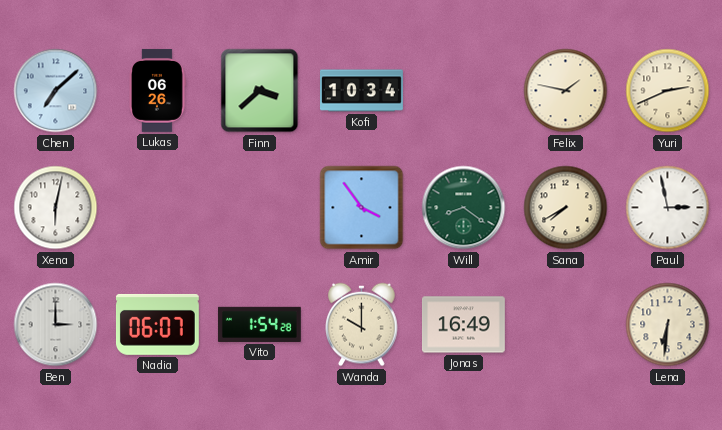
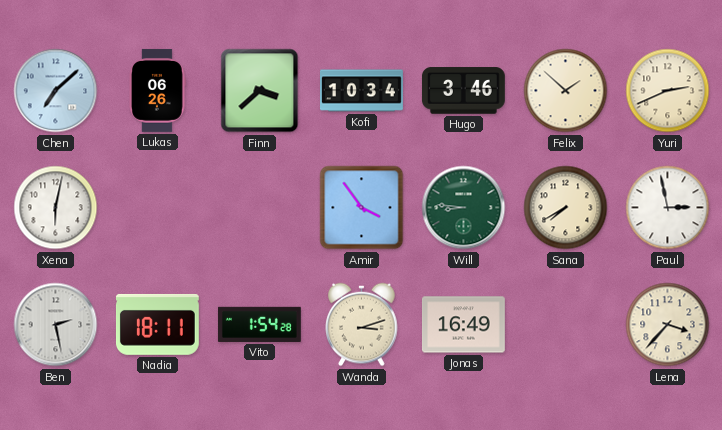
Hugo: none -> 3:46
Felix: 1:47 -> 1:52
Will: 8:21 -> 8:46
Ben: 3:00 -> 2:28
Nadia: 06:07 -> 18:11
Wanda: 10:00 -> 3:12
Lena: 6:31 -> 3:37
